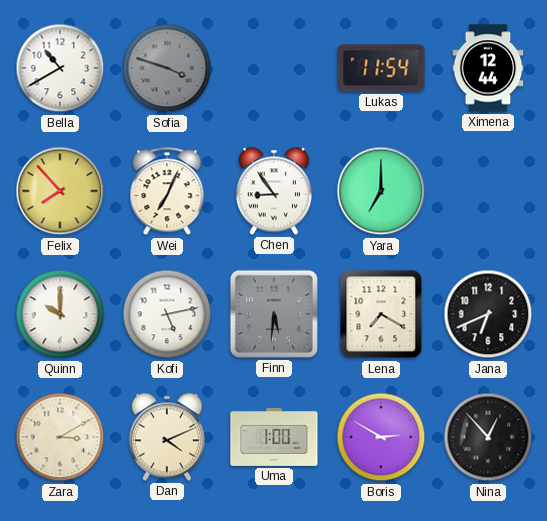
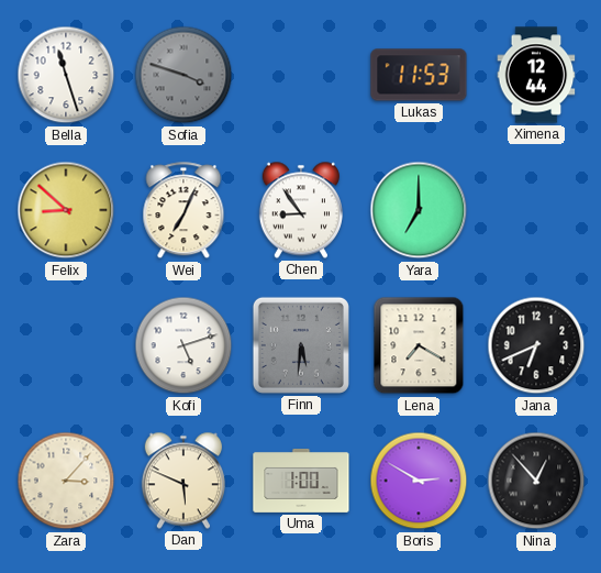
Bella: 10:40 -> 11:27
Lukas: 11:54 -> 11:53
Felix: 7:53 -> 8:52
Quinn: 10:00 -> none
Kofi: 5:13 -> 5:12
Zara: 3:10 -> 3:07
Dan: 4:11 -> 5:49
